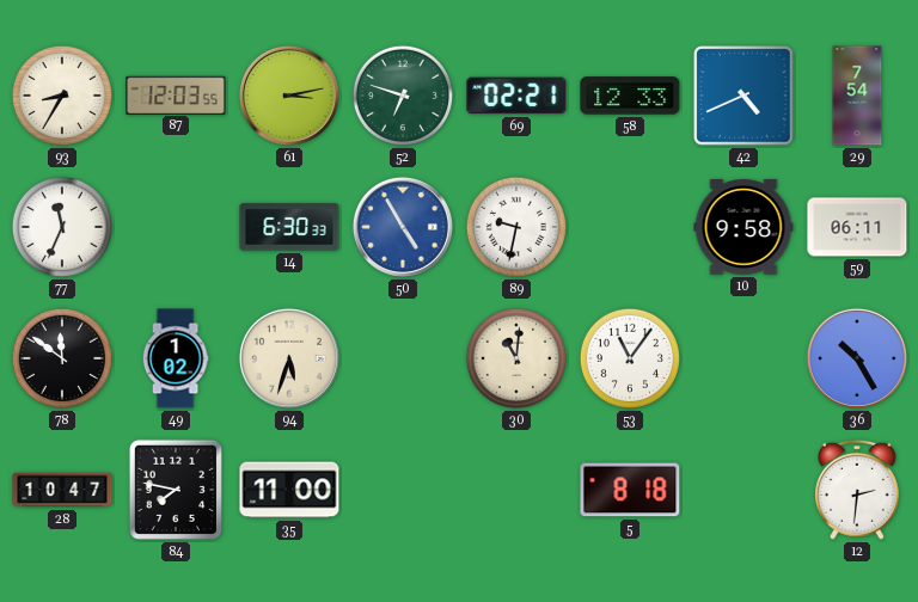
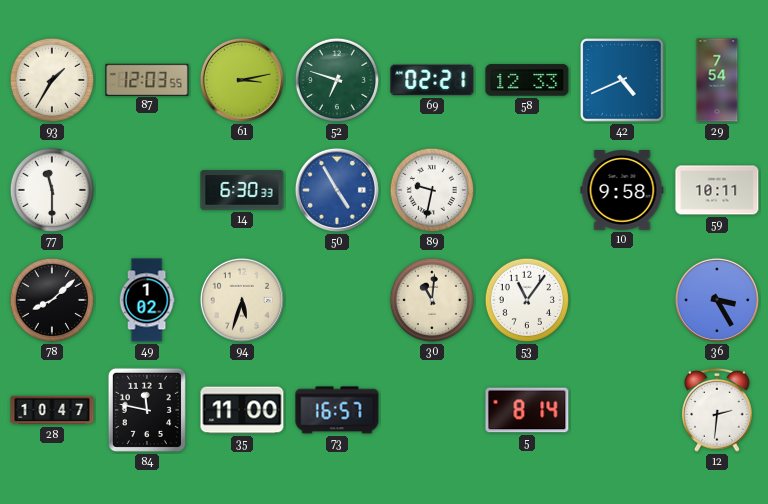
93: 8:35 -> 1:35
77: 11:34 -> 11:30
59: 06:11 -> 10:11
78: 11:51 -> 8:08
36: 10:25 -> 3:25
84: 7:47 -> 11:47
73: none -> 16:57
5: 8:18 -> 8:14
